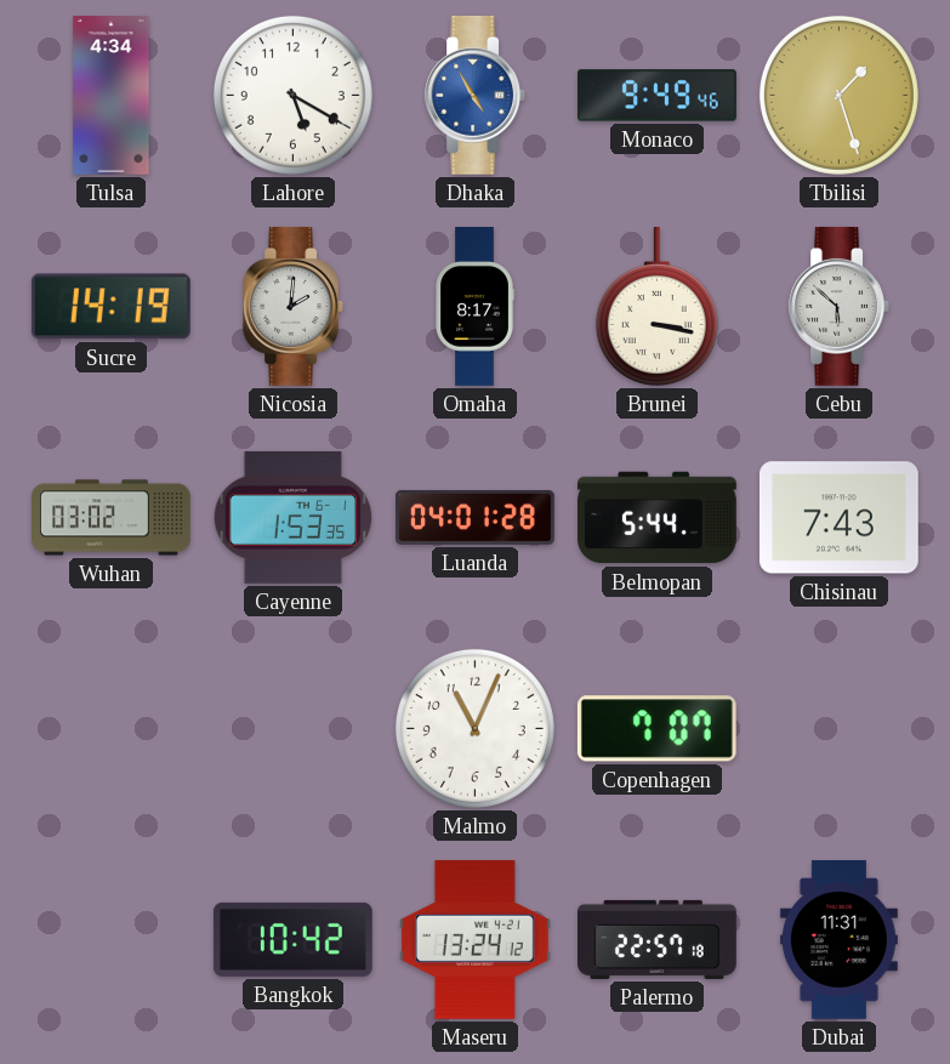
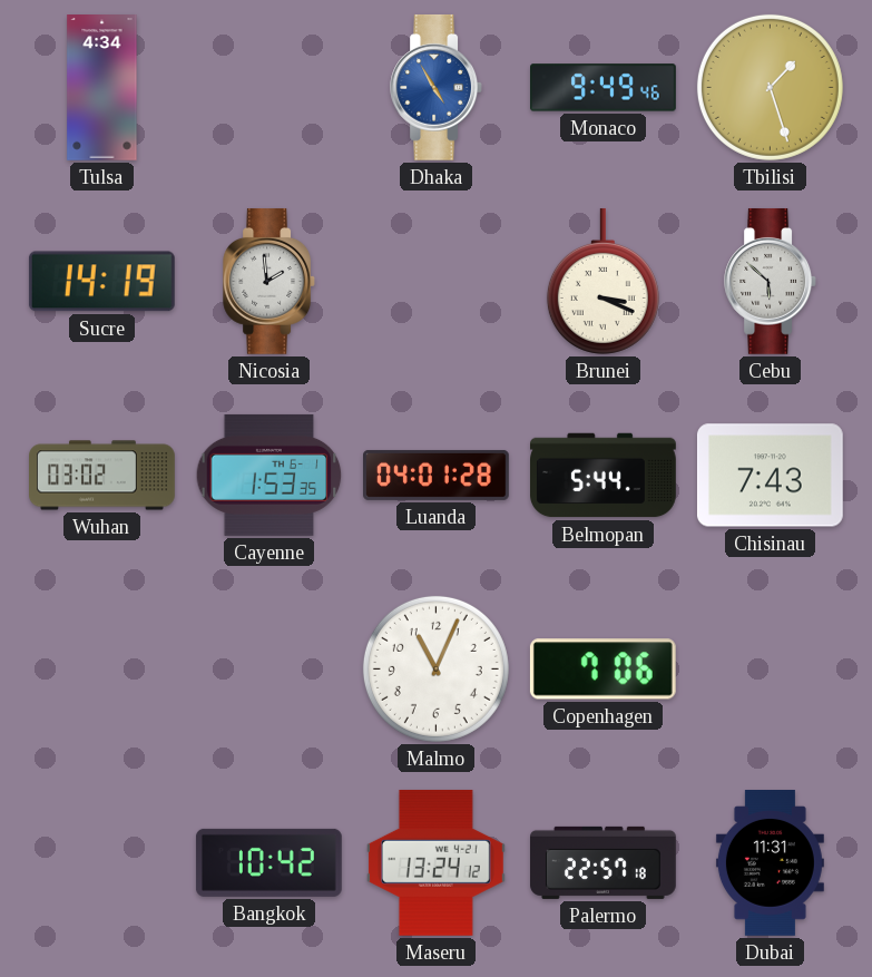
Lahore: 5:20 -> none
Nicosia: 2:01 -> 1:59
Omaha: 8:17 -> none
Brunei: 3:17 -> 3:19
Copenhagen: 7:07 -> 7:06
